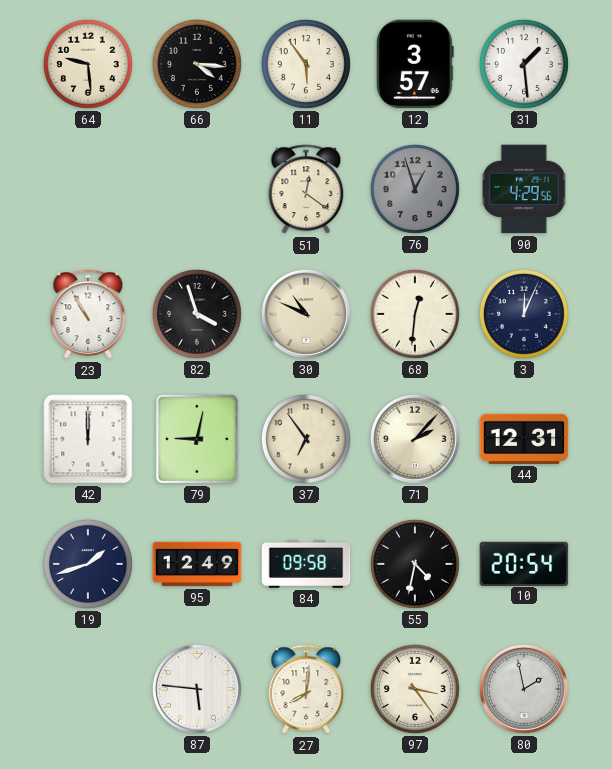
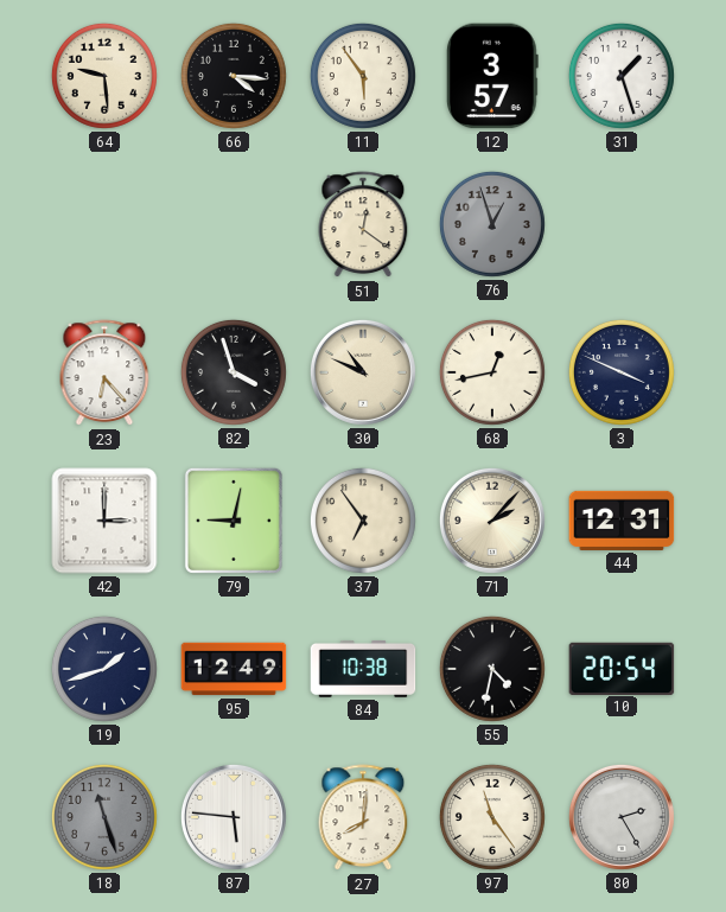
31: 1:29 -> 1:27
90: 4:29 -> none
23: 10:55 -> 6:23
68: 12:31 -> 12:43
3: 12:04 -> 3:49
42: 12:00 -> 3:00
84: 09:58 -> 10:38
18: none -> 11:27
97: 3:24 -> 11:24
80: 1:58 -> 2:25
